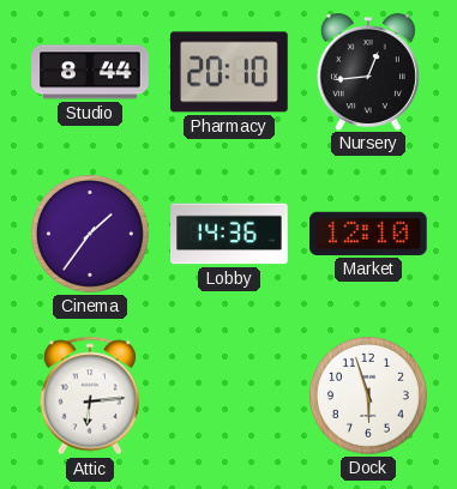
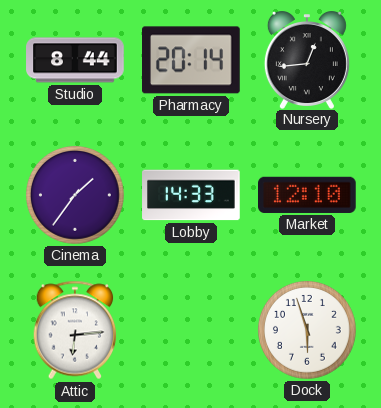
Pharmacy: 20:10 -> 20:14
Lobby: 14:36 -> 14:33
